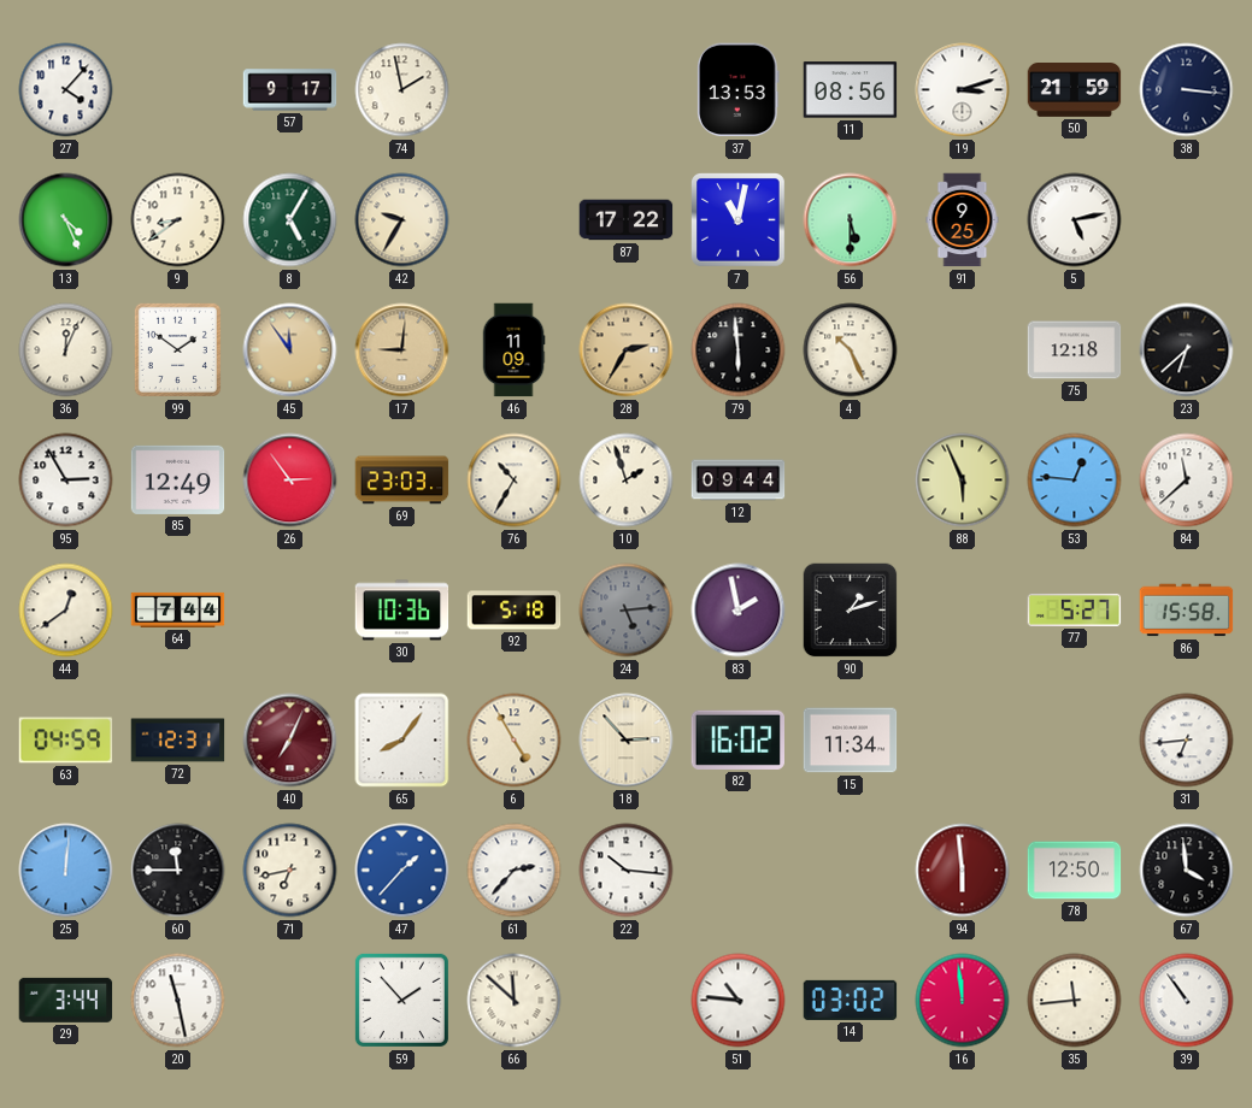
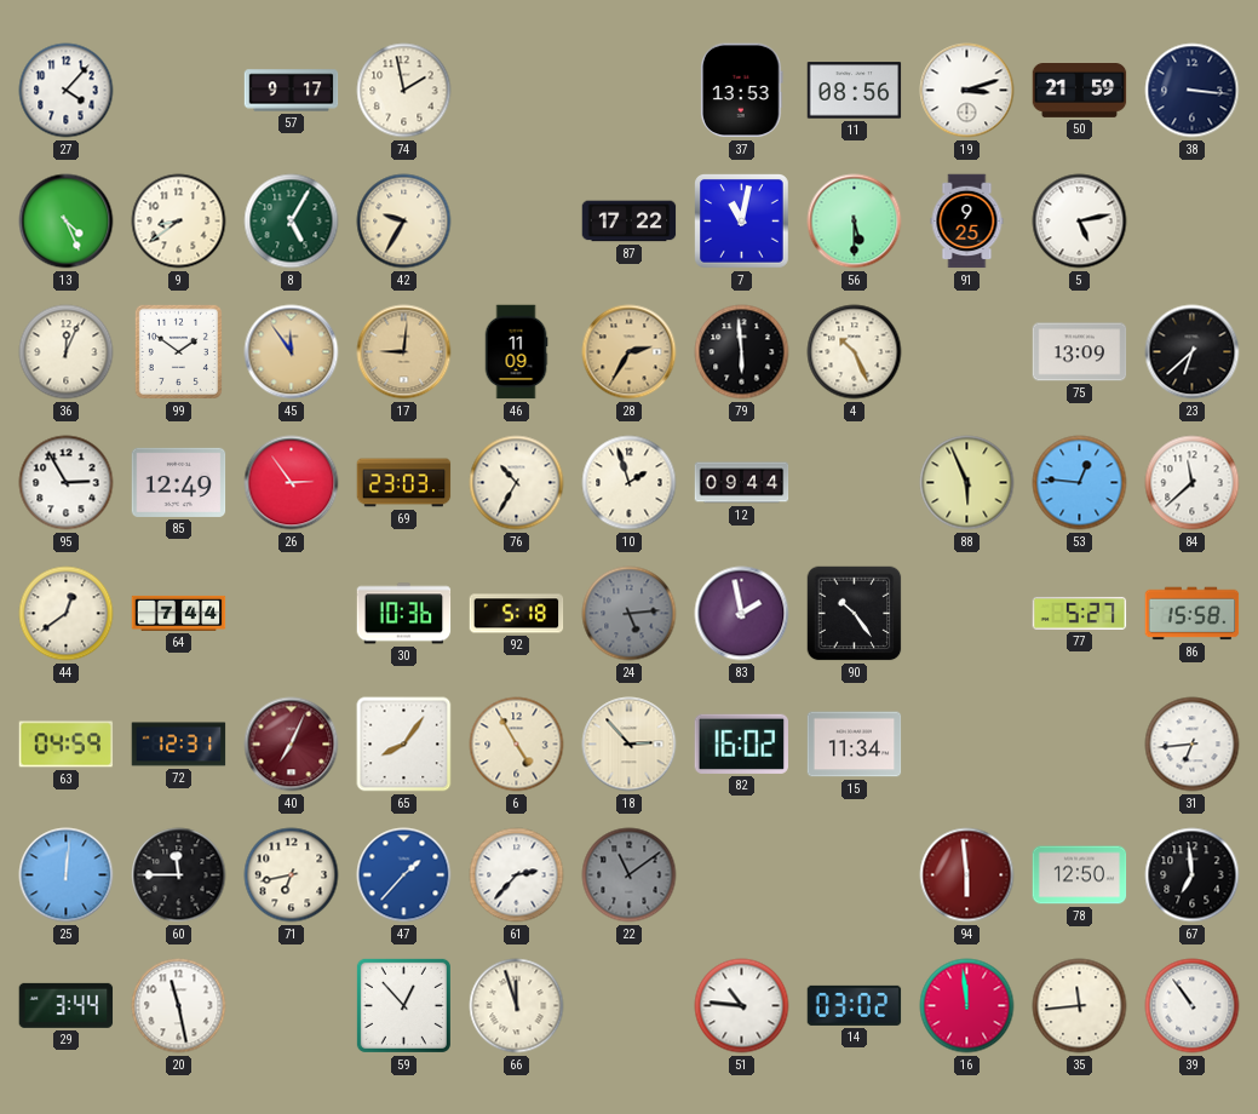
75: 12:18 -> 13:09
90: 1:12 -> 10:24
22: 10:16 -> 11:09
22 dial: white -> grey
67: 3:59 -> 6:59
59: 1:53 -> 12:53
66: 11:52 -> 11:57
